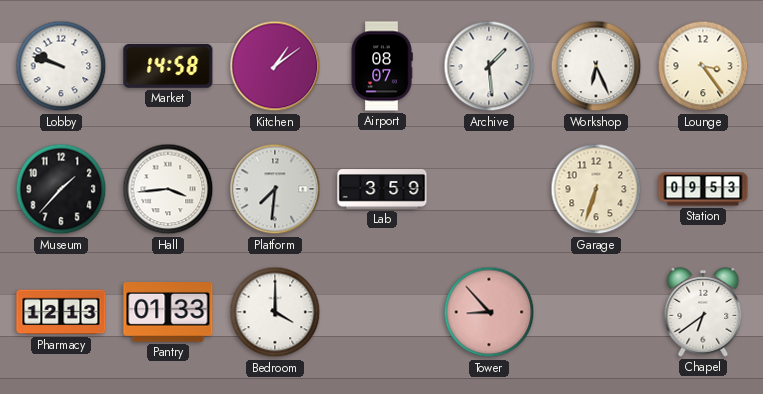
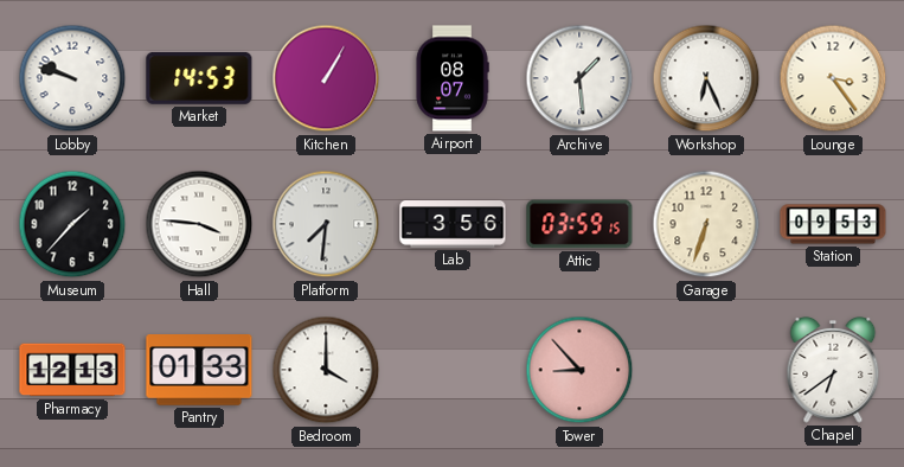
Market: 14:58 -> 14:53
Kitchen: 1:09 -> 1:05
Hall: 3:44 -> 3:46
Lab: 3:59 -> 3:56
Attic: none -> 03:59
